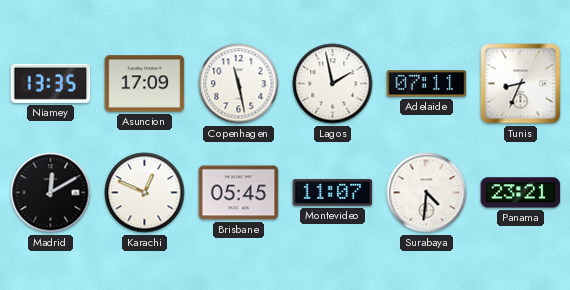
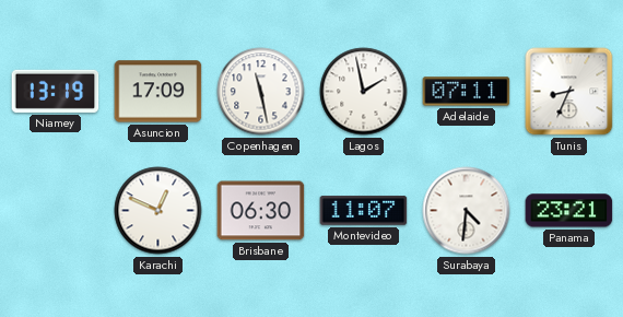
Niamey: 13:35 -> 13:19
Madrid: 12:10 -> none
Brisbane: 05:45 -> 06:30
